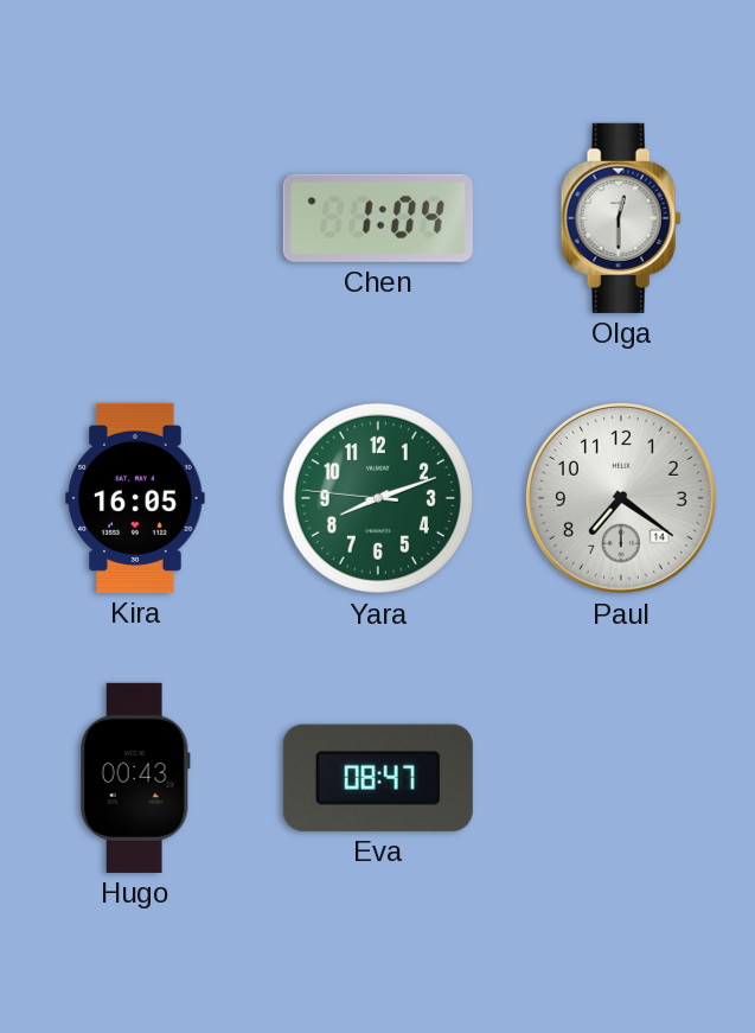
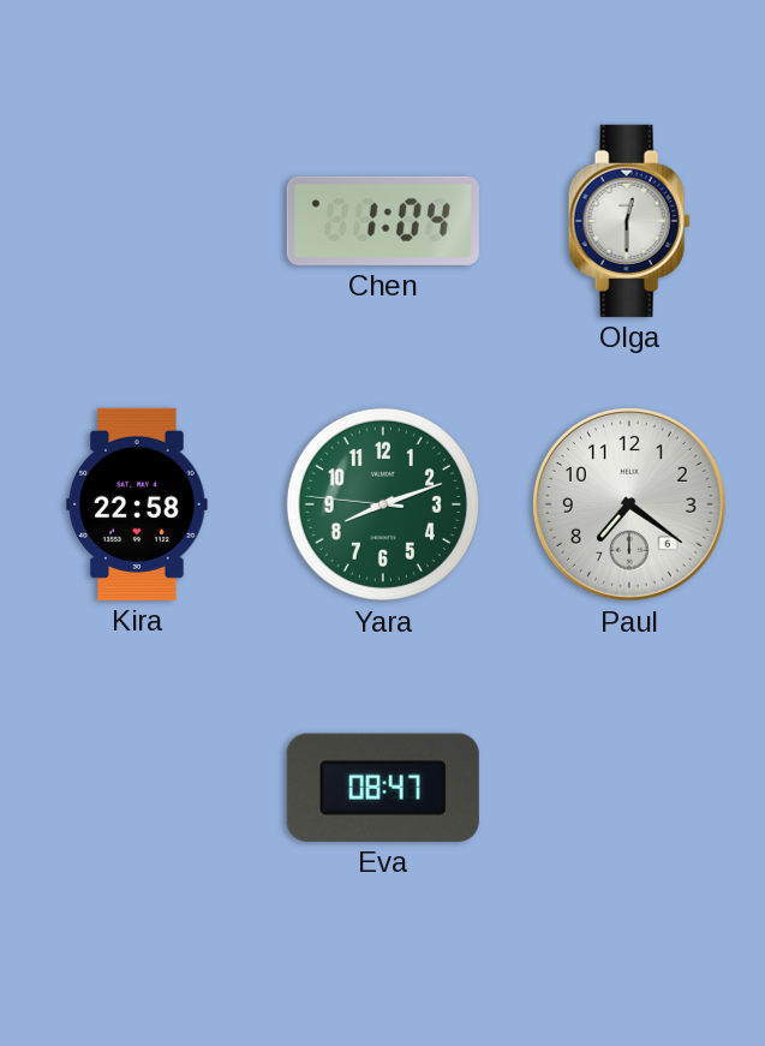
Kira: 16:05 -> 22:58
Paul date: 14 -> 6
Hugo: 00:43 -> none
